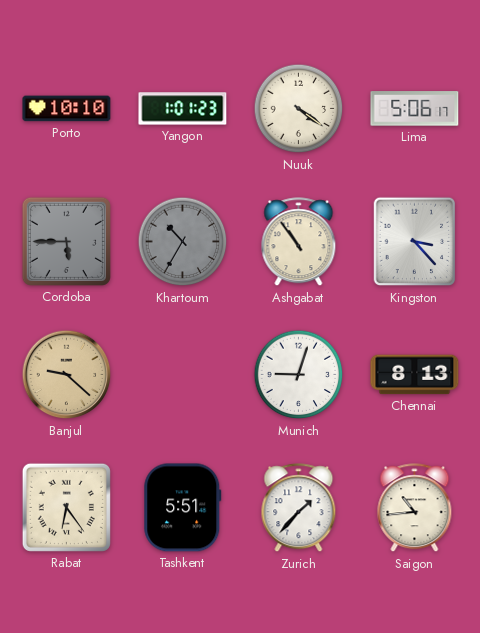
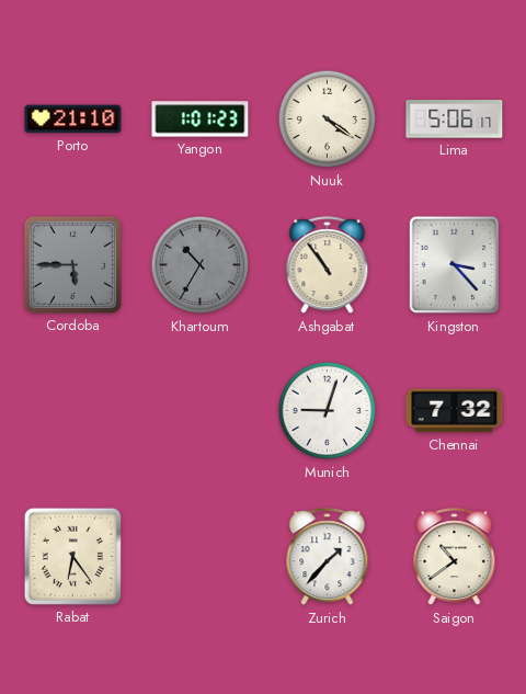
Porto: 10:10 -> 21:10
Banjul: 9:22 -> none
Chennai: 8:13 -> 7:32
Tashkent: 5:51 -> none
Saigon: 10:44 -> 10:39
